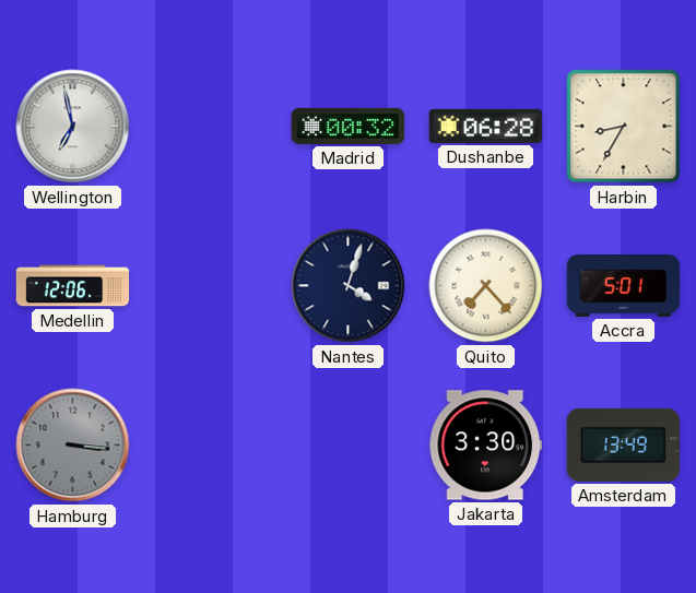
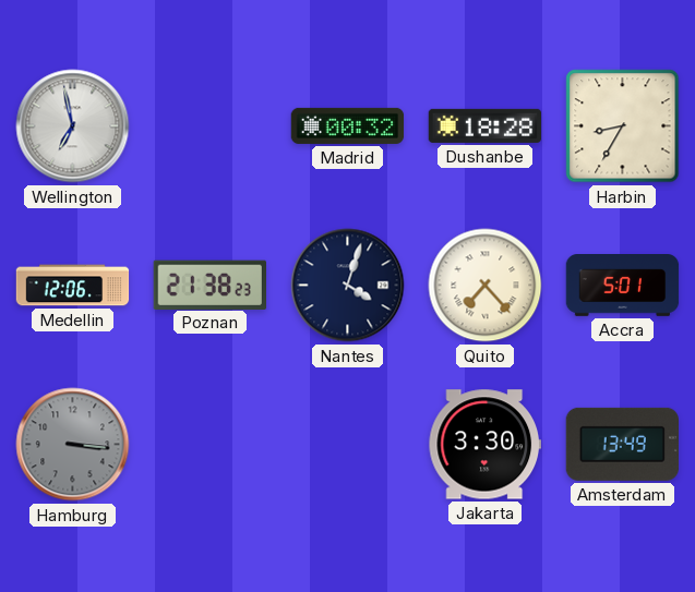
Dushanbe: 06:28 -> 18:28
Poznan: none -> 21:38
